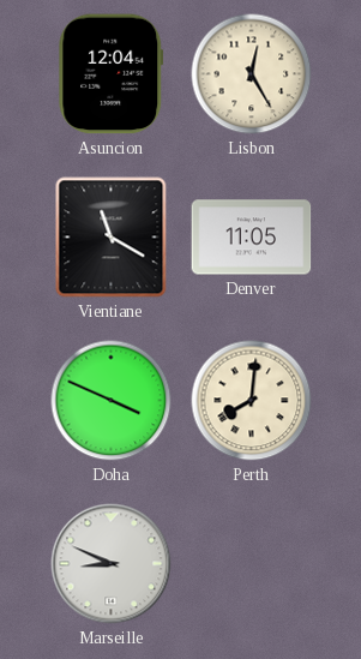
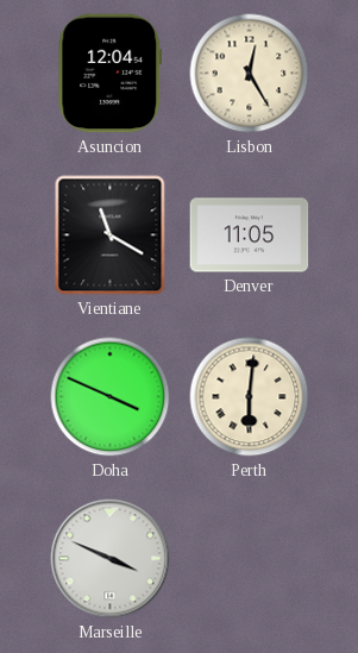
Perth: 8:01 -> 6:01
Marseille: 8:49 -> 3:49
